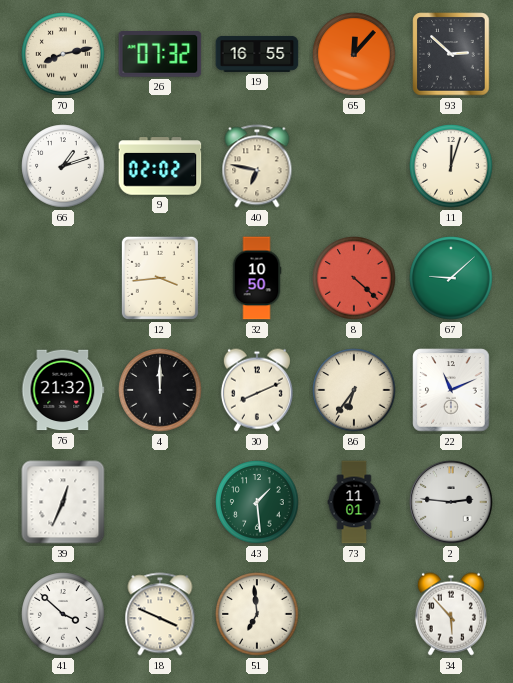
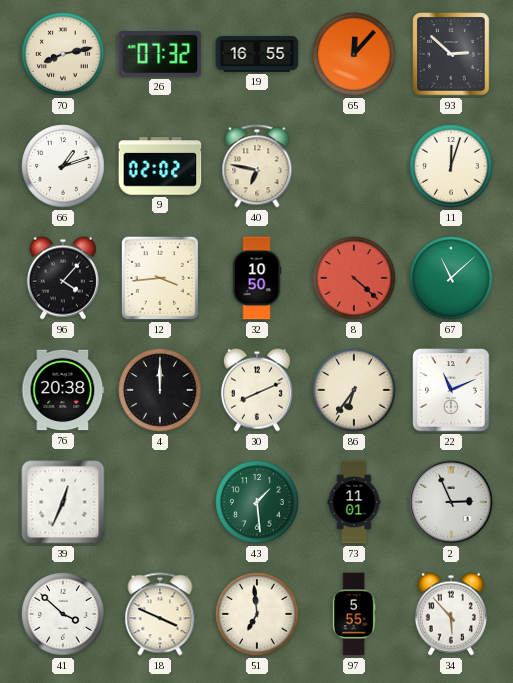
96: none -> 4:07
67: 9:08 -> 11:08
76: 21:32 -> 20:38
2: 2:46 -> 2:56
97: none -> 5:55
